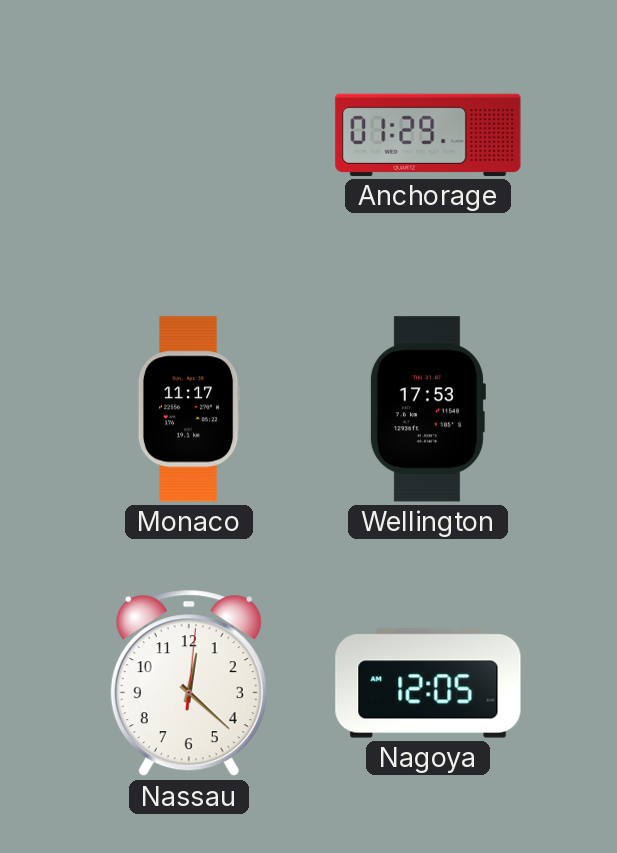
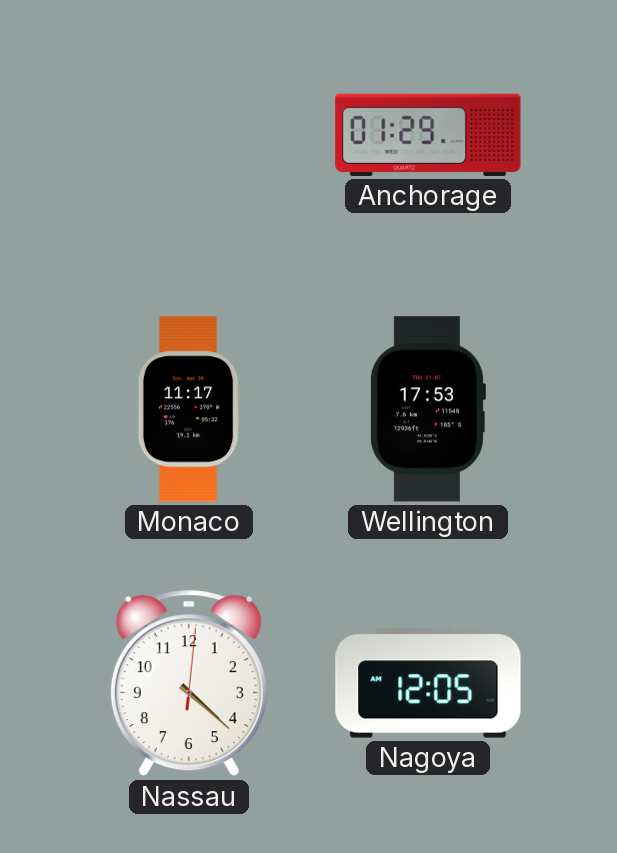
Nassau: 12:22 -> 4:22
